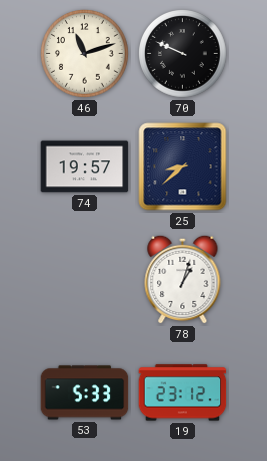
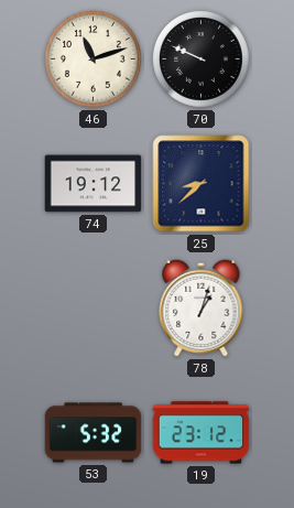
74: 19:57 -> 19:12
53: 5:33 -> 5:32
